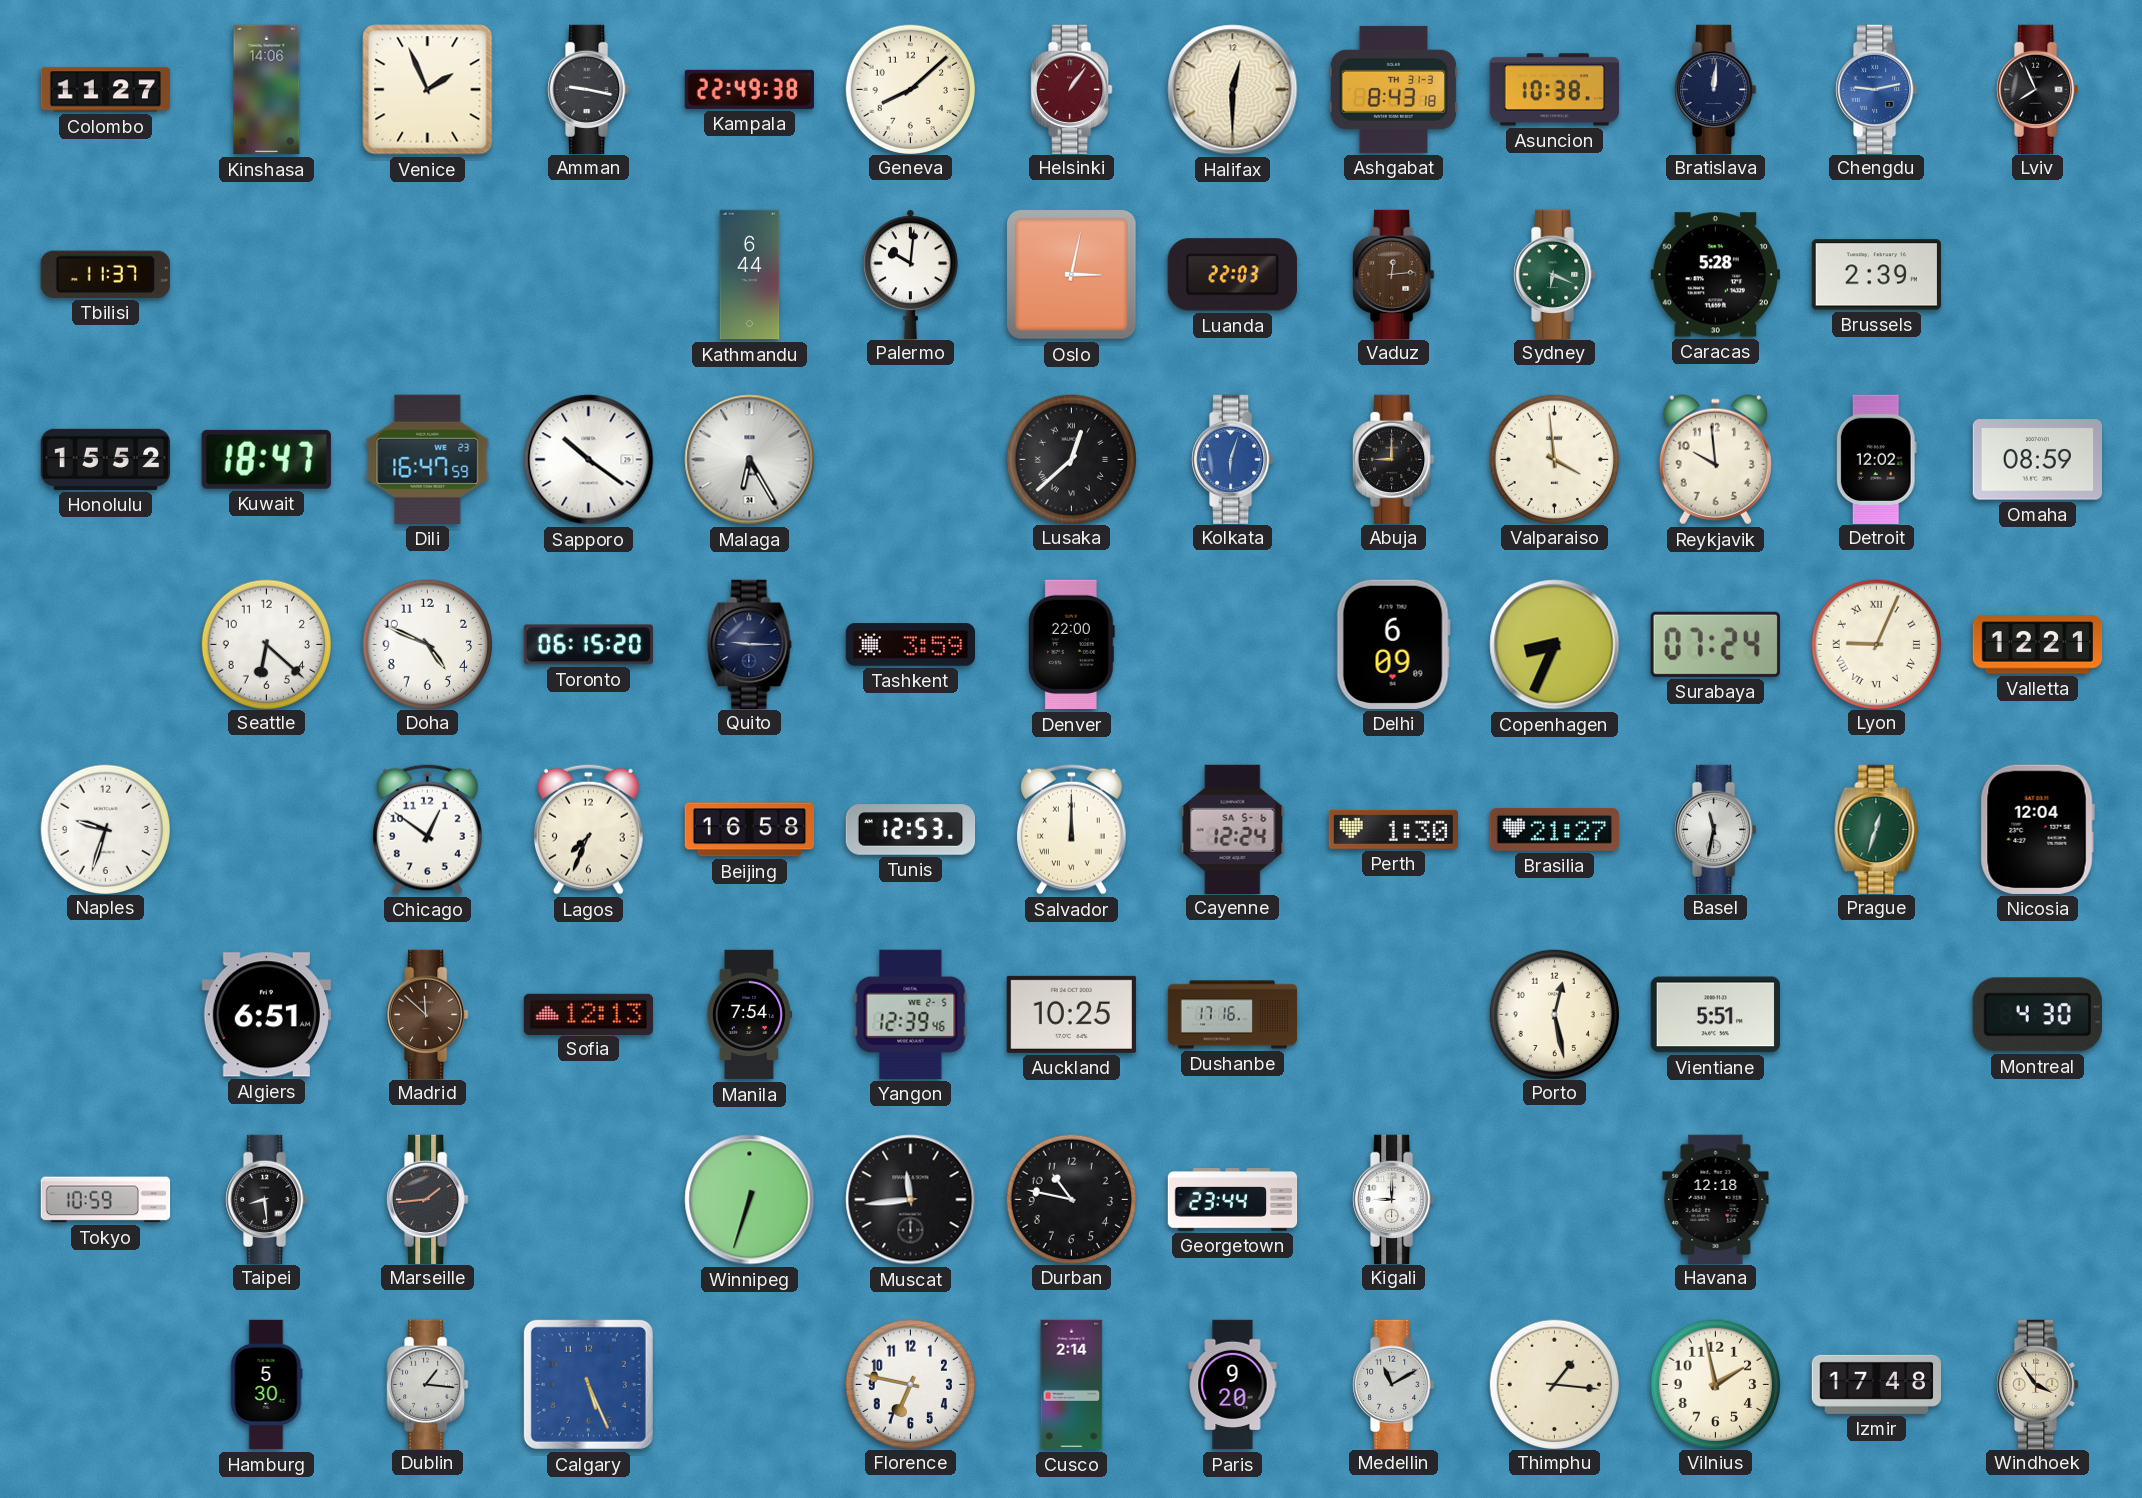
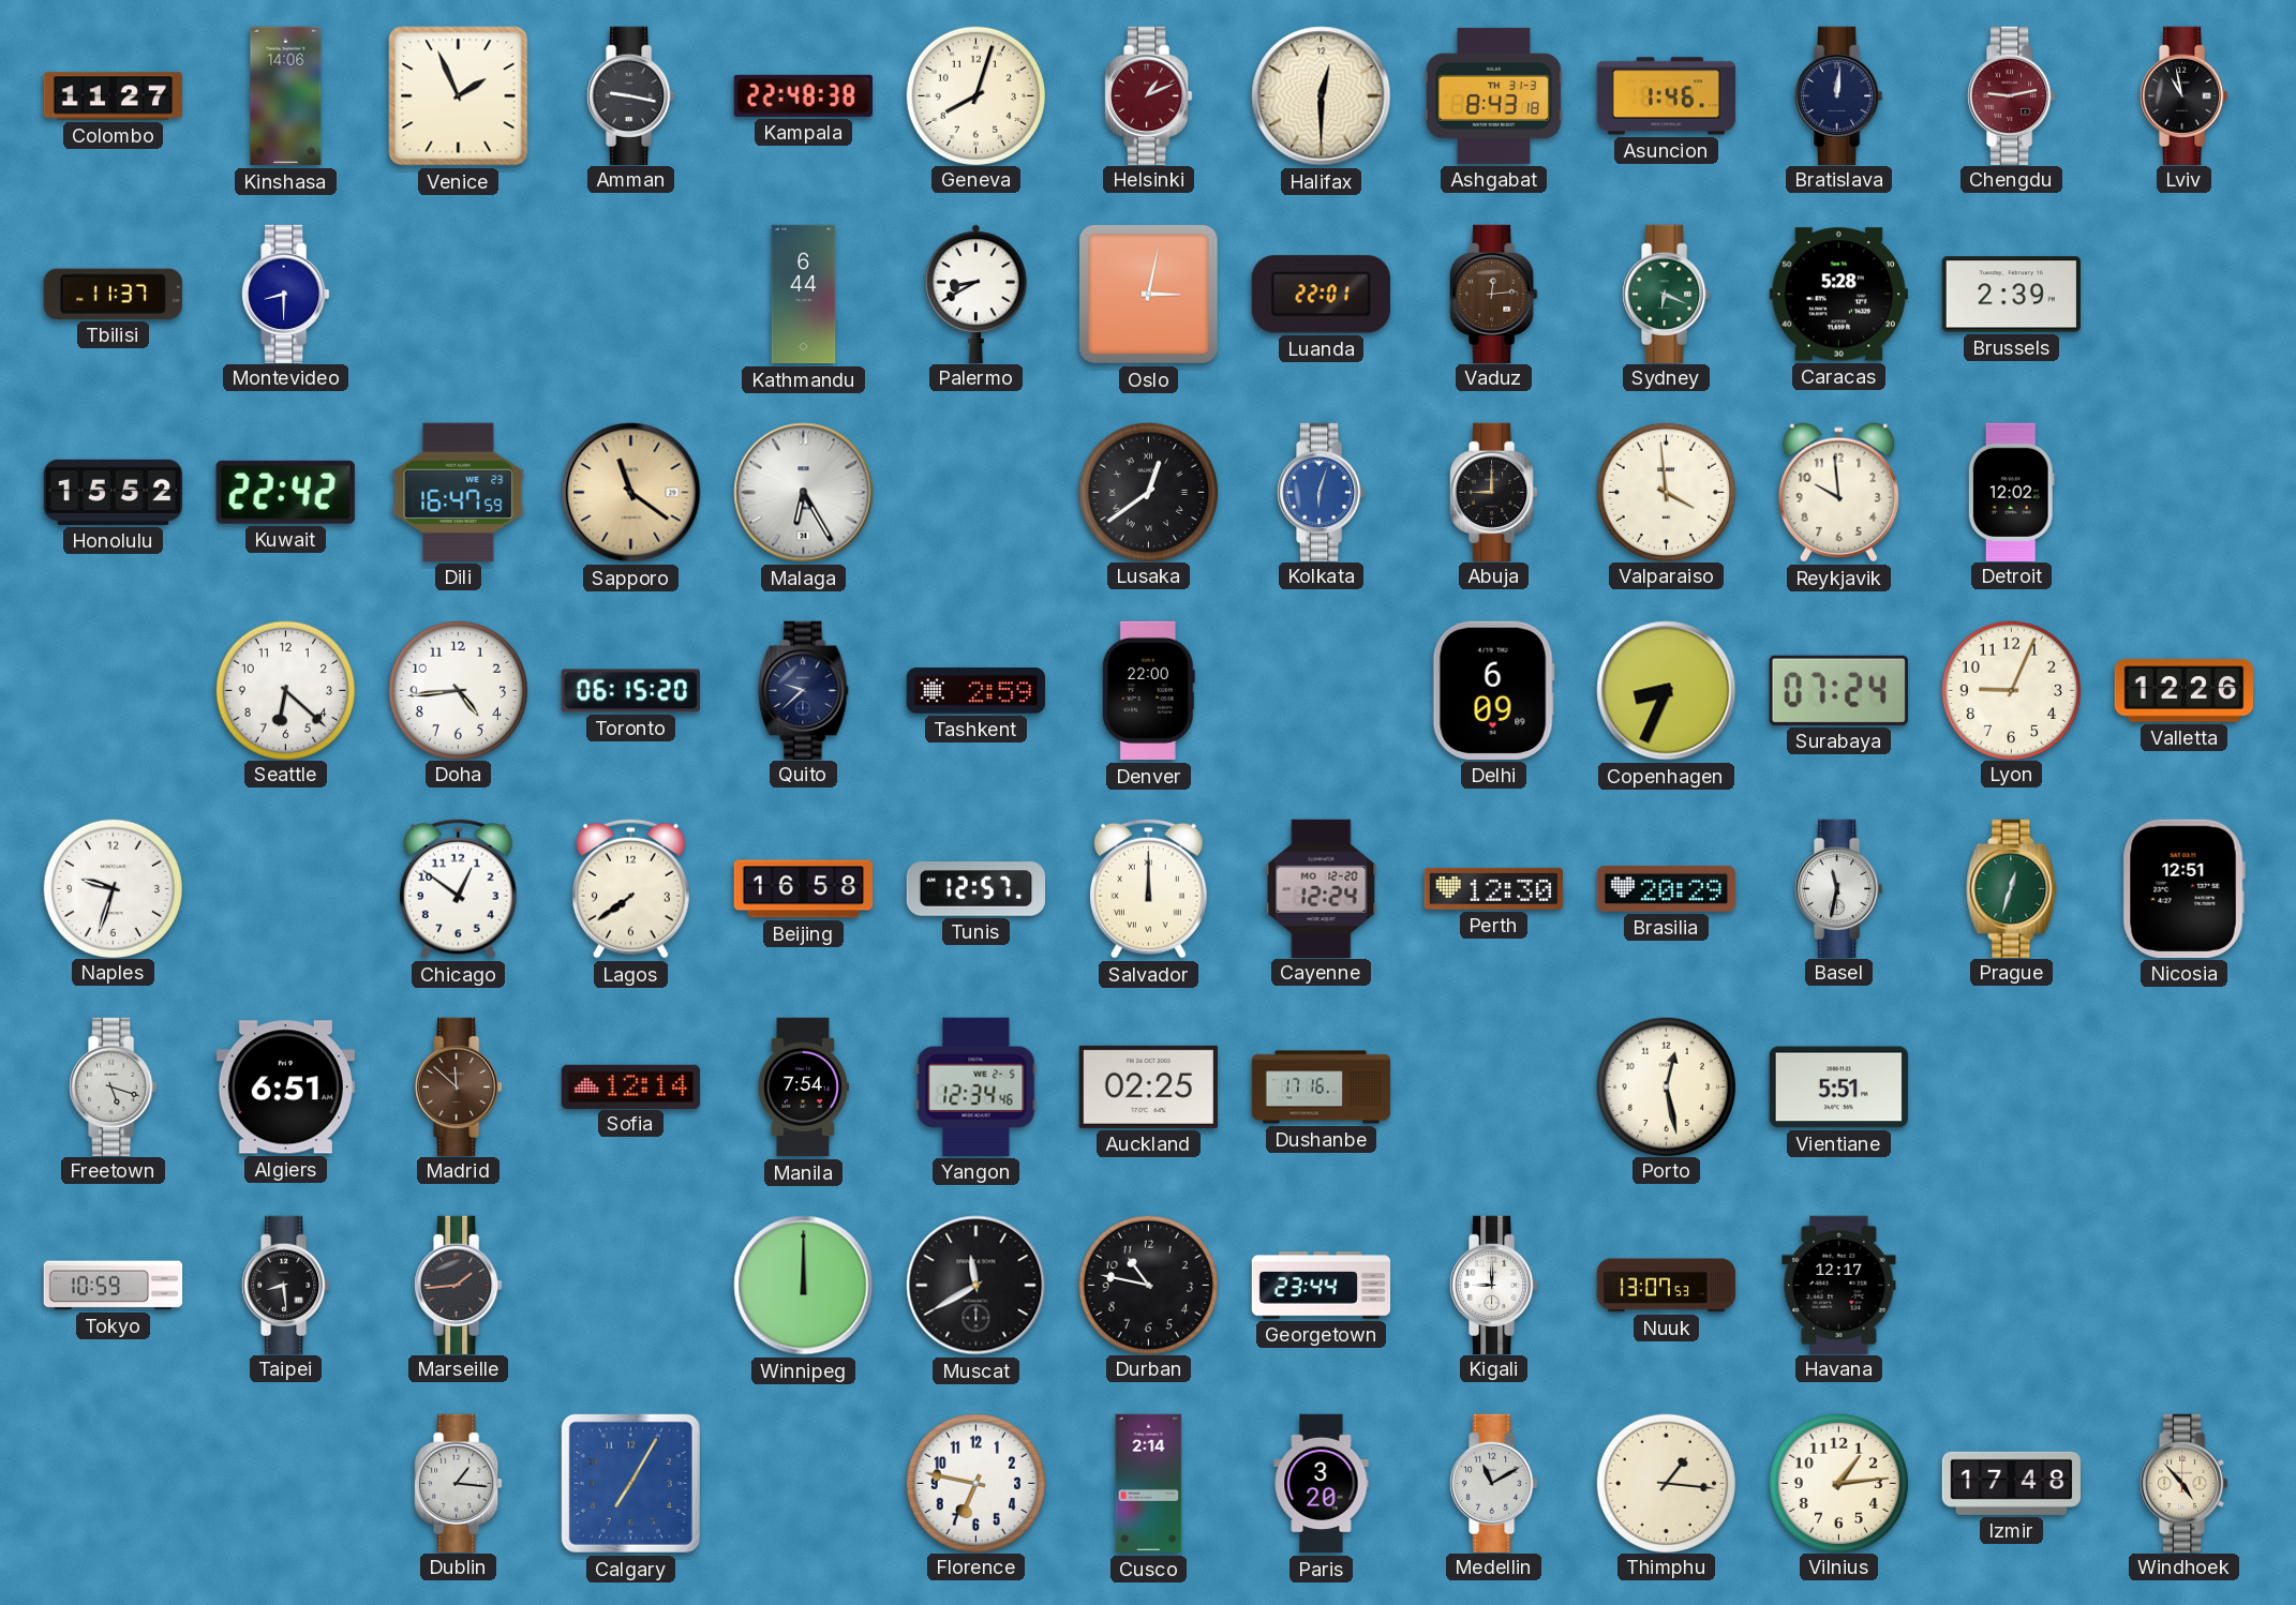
Kampala: 22:49 -> 22:48
Geneva: 8:08 -> 8:03
Helsinki: 1:06 -> 1:11
Asuncion: 10:38 -> 1:46
Chengdu dial: blue -> burgundy
Lviv: 7:56 -> 10:58
Montevideo: none -> 8:30
Palermo: 10:01 -> 8:40
Luanda: 22:03 -> 22:01
Kuwait: 18:47 -> 22:42
Sapporo: 10:21 -> 11:21
Sapporo dial: white -> champagne
Lusaka: 12:38 -> 12:39
Omaha: 08:59 -> none
Doha: 4:49 -> 4:44
Quito: 9:15 -> 9:38
Tashkent: 3:59 -> 2:59
Lyon numerals: Roman -> Arabic
Valletta: 12:21 -> 12:26
Lagos: 7:34 -> 7:39
Tunis: 12:53 -> 12:57
Cayenne date: SA 5-6 -> MO 12-20
Perth: 1:30 -> 12:30
Brasilia: 21:27 -> 20:29
Nicosia: 12:04 -> 12:51
Freetown: none -> 5:18
Sofia: 12:13 -> 12:14
Yangon: 12:39 -> 12:34
Auckland: 10:25 -> 02:25
Montreal: 4:30 -> none
Winnipeg: 6:33 -> 12:00
Muscat: 11:44 -> 11:40
Nuuk: none -> 13:07
Havana: 12:18 -> 12:17
Hamburg: 5:30 -> none
Calgary: 5:26 -> 7:05
Paris: 9:20 -> 3:20
Vilnius: 1:58 -> 1:14
Windhoek: 3:54 -> 4:53
